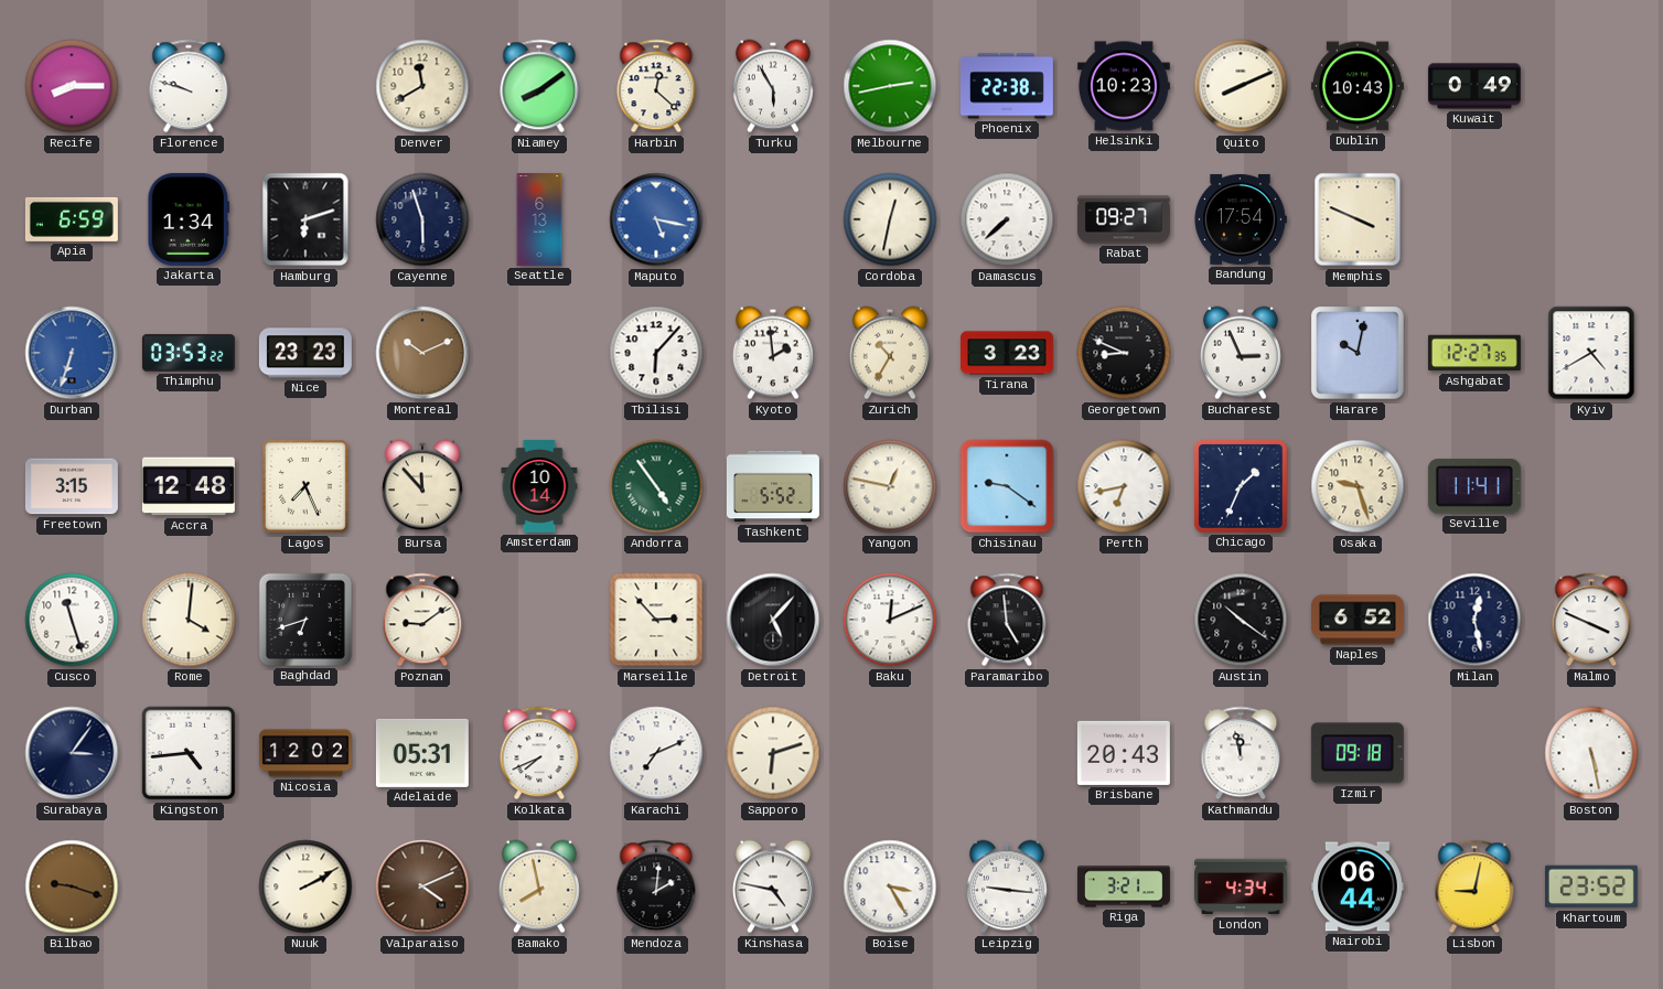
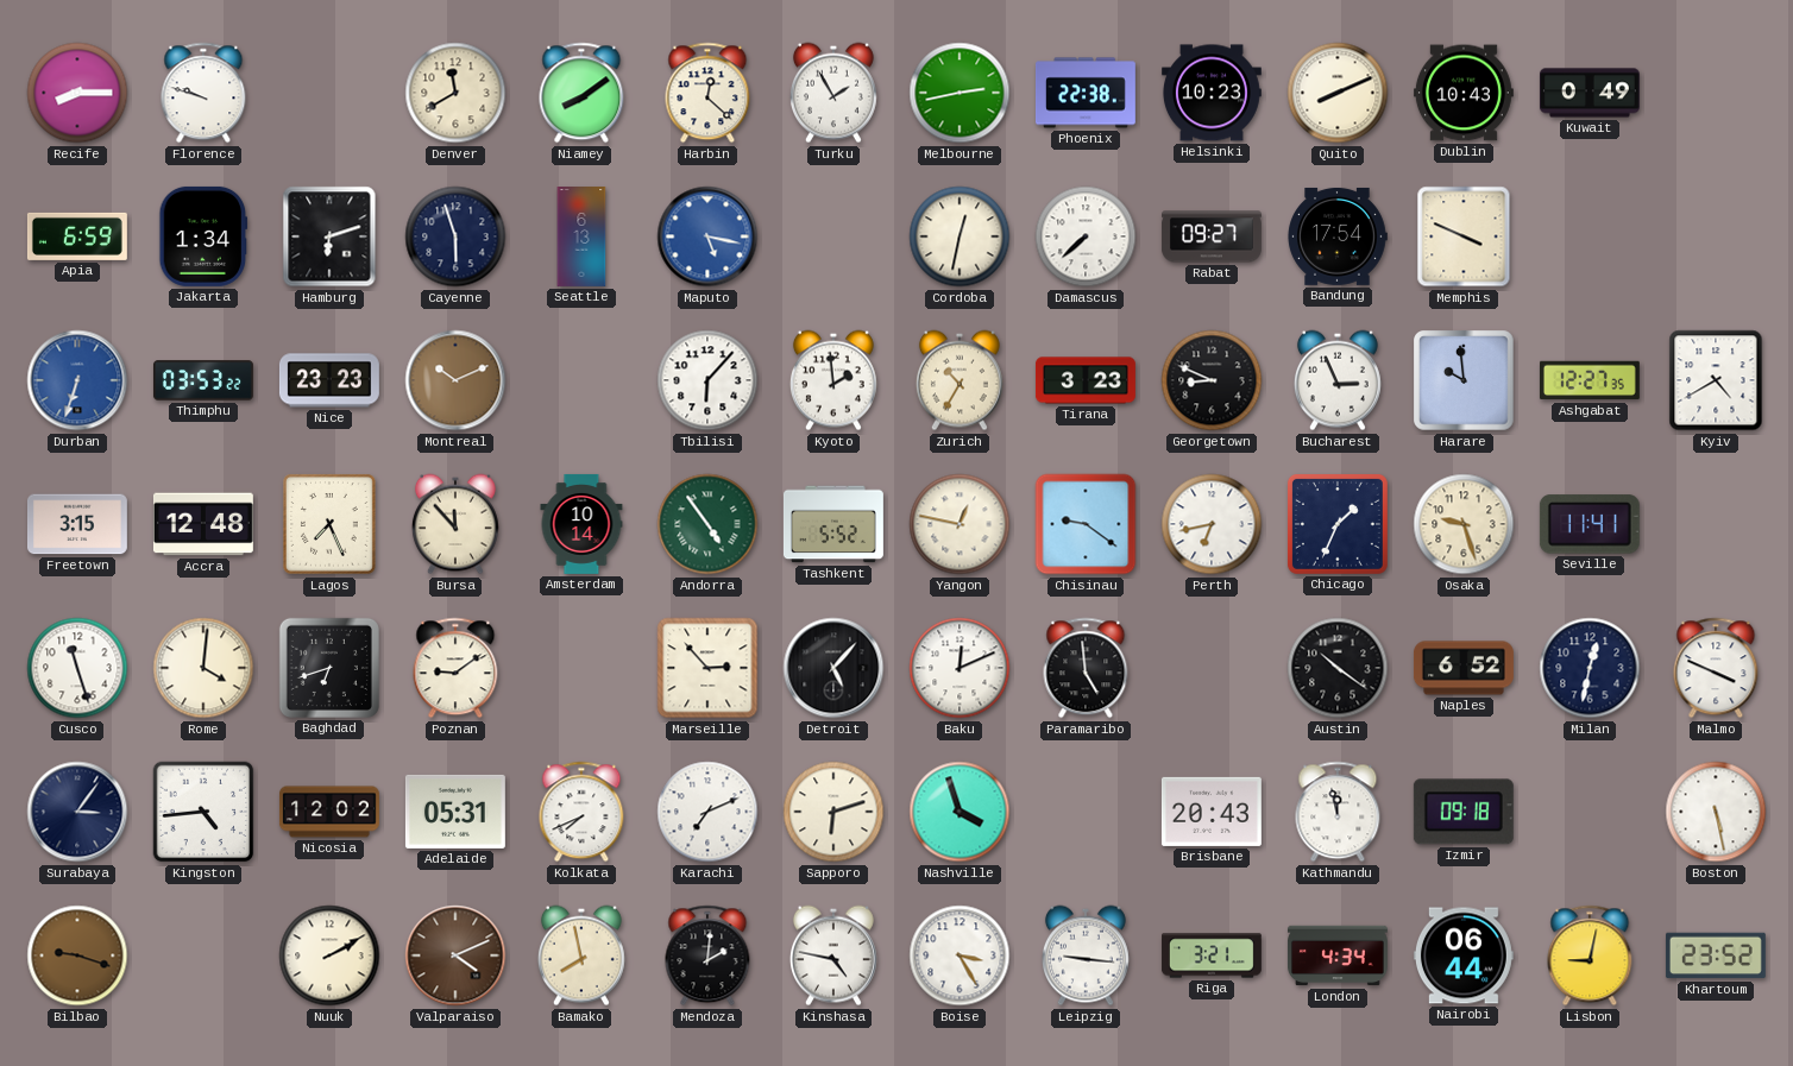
Turku: 5:55 -> 1:55
Harare: 10:02 -> 9:59
Milan: 12:28 -> 12:32
Nashville: none -> 3:57
